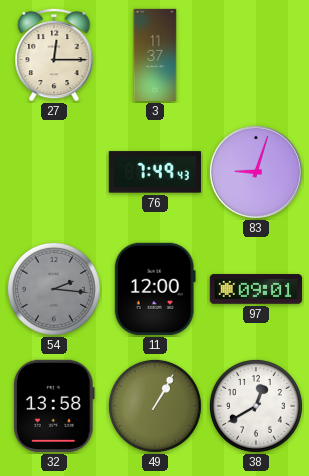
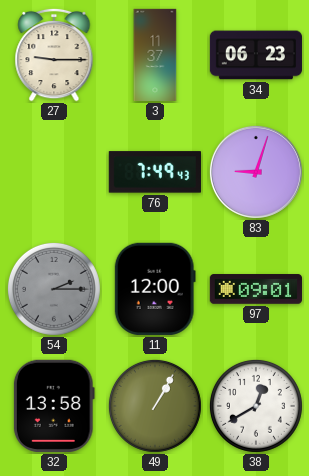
27: 12:15 -> 9:15
34: none -> 06:23
54: 2:16 -> 2:15
